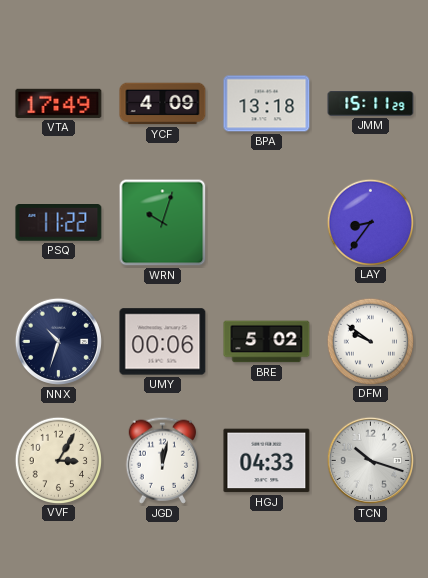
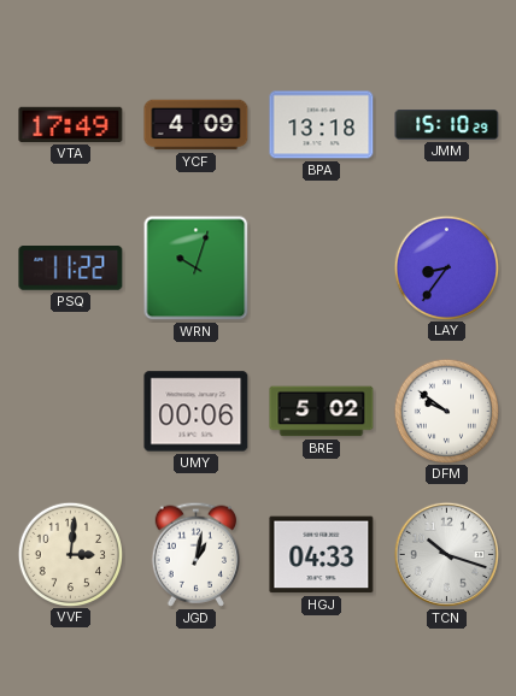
JMM: 15:11 -> 15:10
NNX: 10:33 -> none
VVF: 3:05 -> 3:01
JGD: 12:02 -> 1:02
